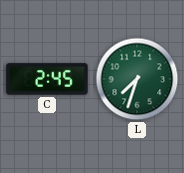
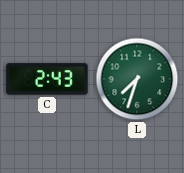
C: 2:45 -> 2:43
